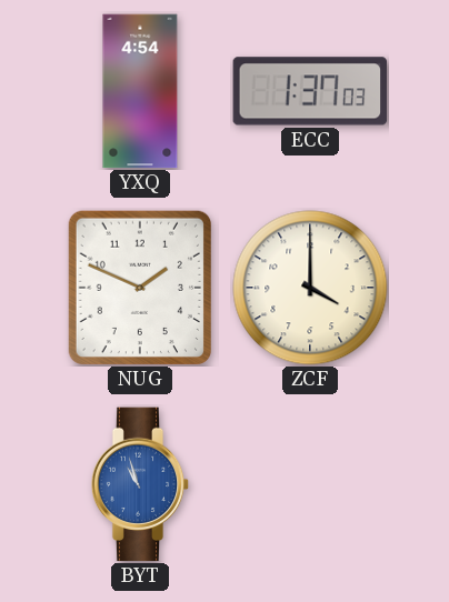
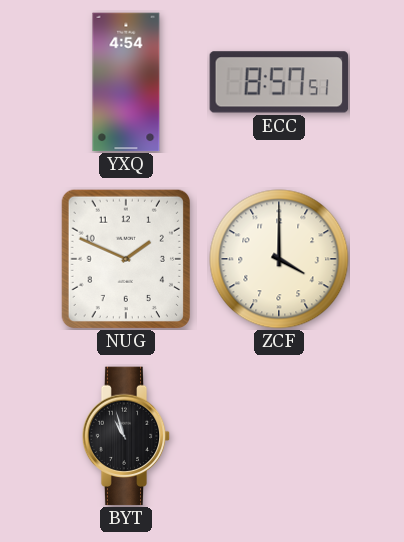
ECC: 1:37 -> 8:57
BYT dial: blue -> black
